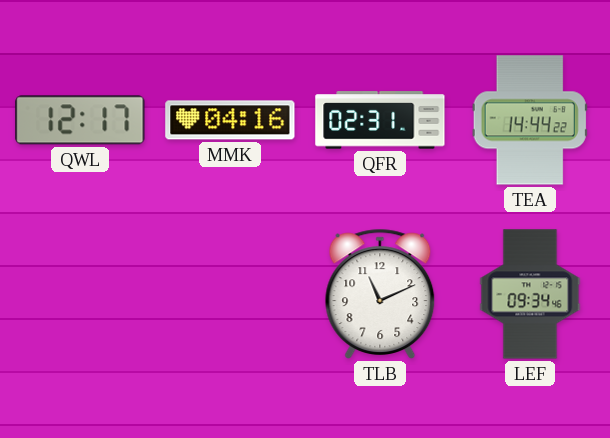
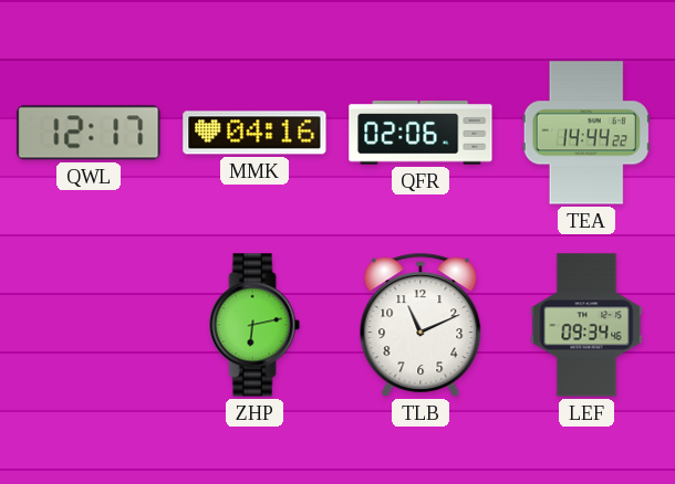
QFR: 02:31 -> 02:06
ZHP: none -> 6:13
